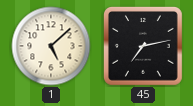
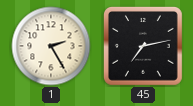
1: 5:08 -> 2:25
